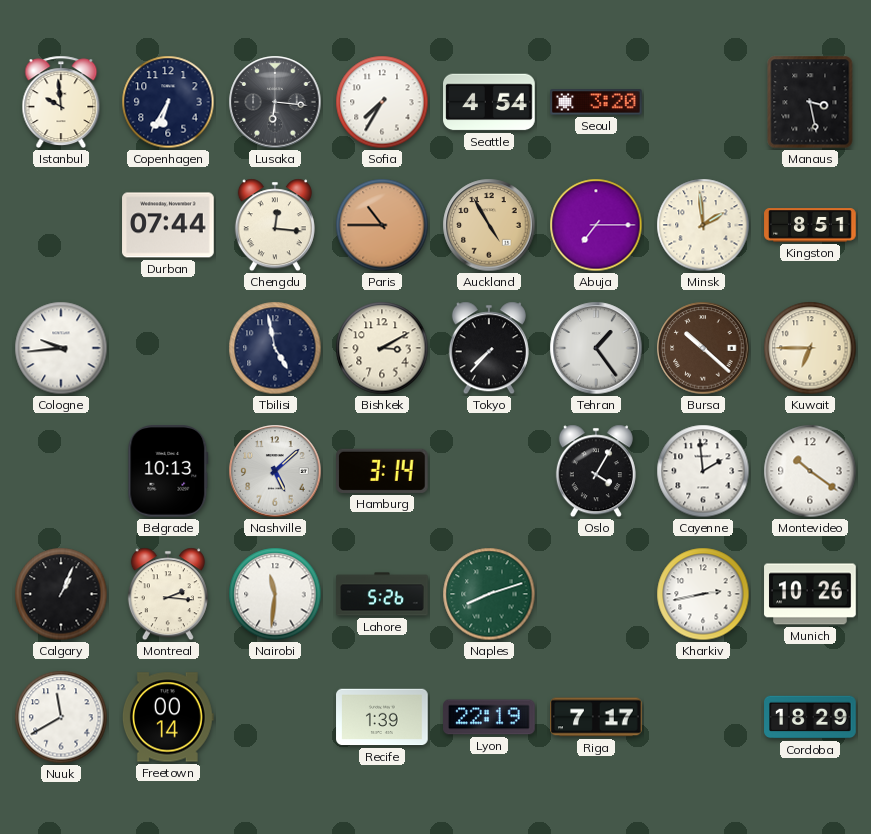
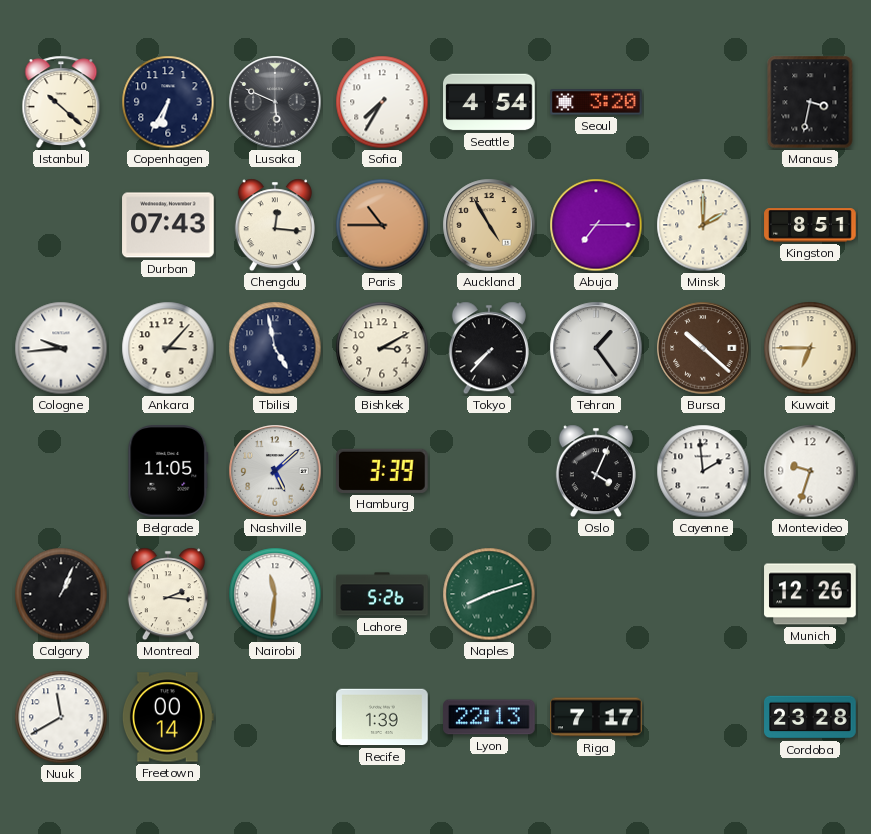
Istanbul: 9:59 -> 10:22
Lusaka: 6:16 -> 5:49
Manaus: 3:28 -> 3:32
Durban: 07:44 -> 07:43
Minsk: 1:59 -> 2:00
Ankara: none -> 3:07
Belgrade: 10:13 -> 11:05
Hamburg: 3:14 -> 3:39
Oslo: 4:05 -> 4:04
Montevideo: 10:21 -> 9:33
Kharkiv: 2:43 -> none
Munich: 10:26 -> 12:26
Lyon: 22:19 -> 22:13
Cordoba: 18:29 -> 23:28
